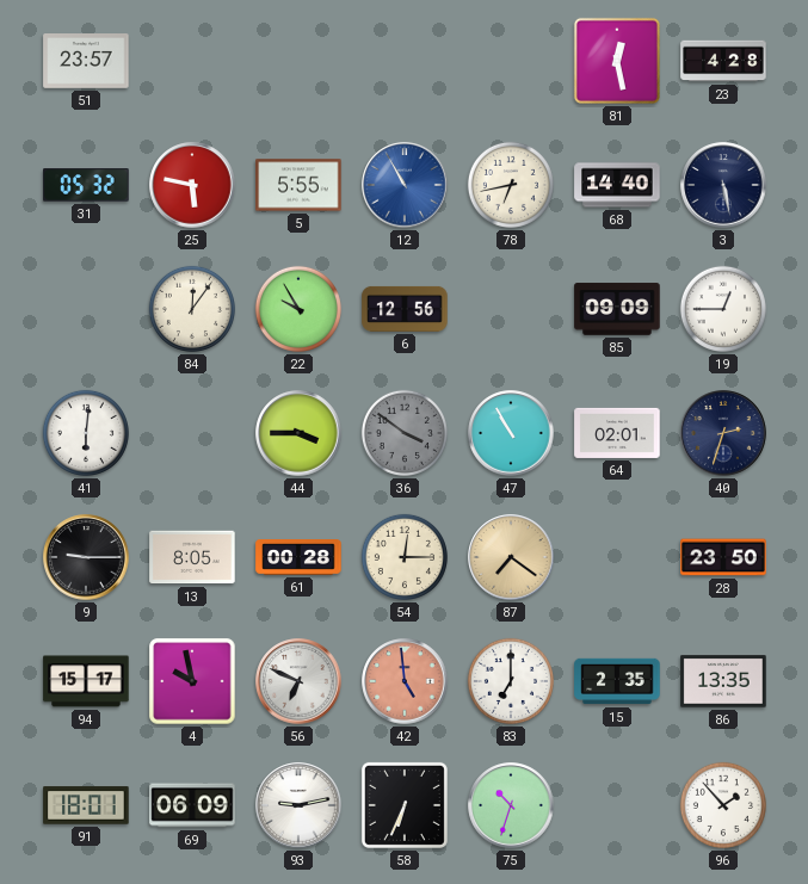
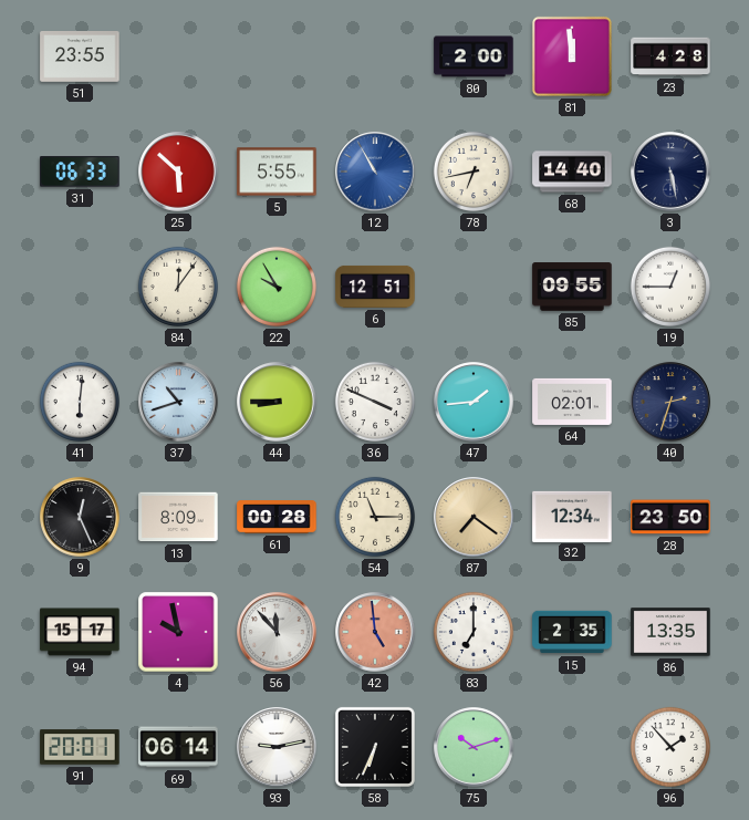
51: 23:57 -> 23:55
80: none -> 2:00
81: 12:28 -> 11:59
31: 05:32 -> 06:33
25: 5:47 -> 5:52
6: 12:56 -> 12:51
85: 09:09 -> 09:55
37: none -> 10:42
44: 3:45 -> 8:45
36: 3:51 -> 3:49
36 dial: grey -> white
47: 10:55 -> 1:44
9: 9:15 -> 12:26
13: 8:05 -> 8:09
54: 12:15 -> 11:15
32: none -> 12:34
56: 6:49 -> 11:53
91: 18:01 -> 20:01
69: 06:09 -> 06:14
75: 10:33 -> 10:12
